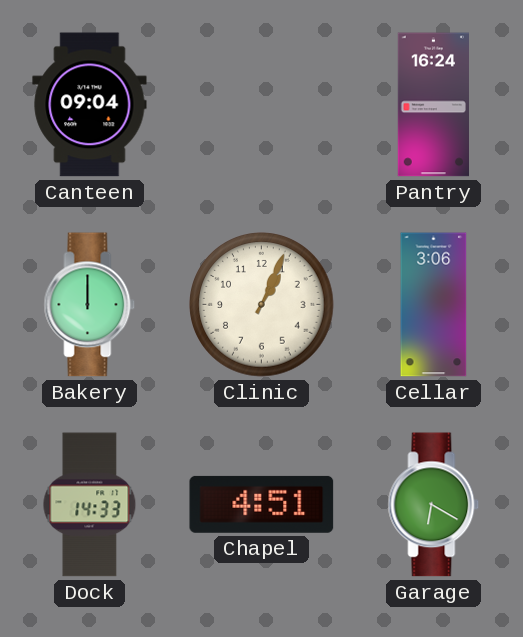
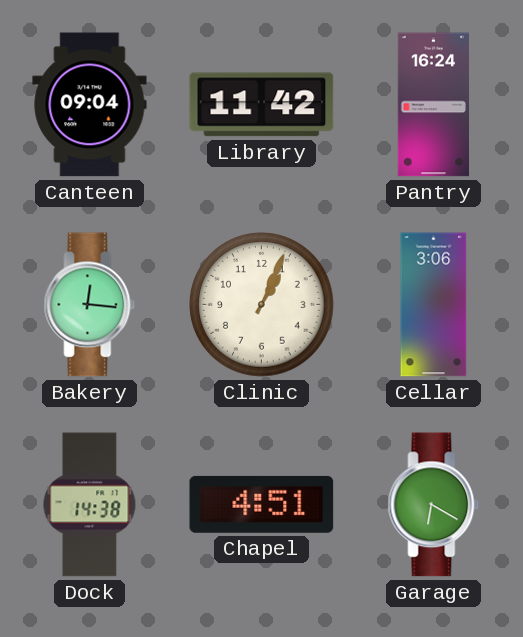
Library: none -> 11:42
Bakery: 12:00 -> 12:16
Dock: 14:33 -> 14:38
